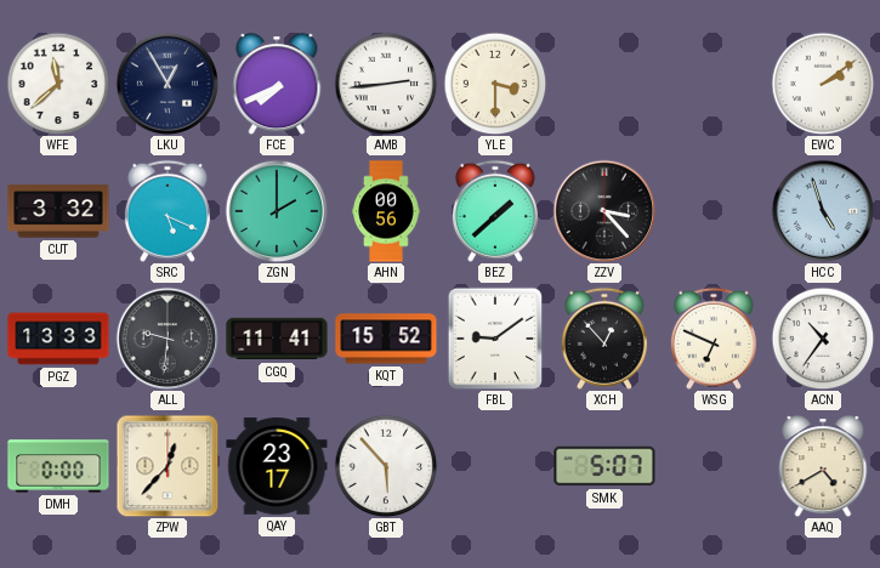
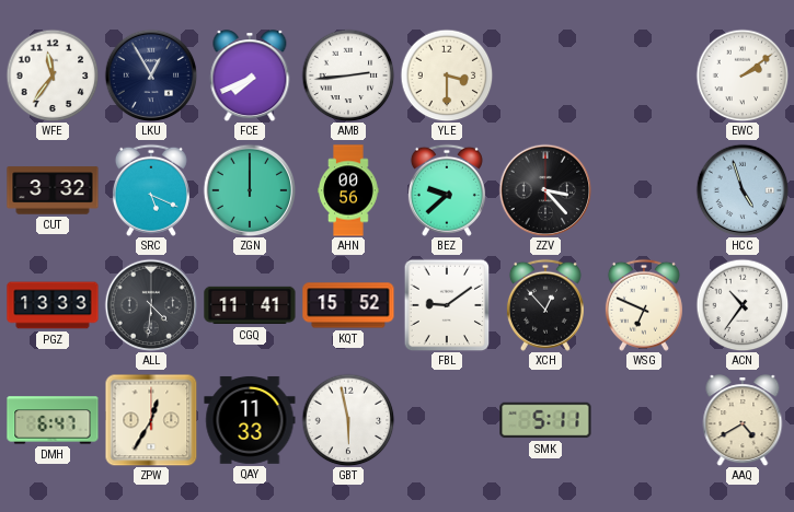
WFE: 11:38 -> 11:36
ZGN: 2:00 -> 12:00
BEZ: 1:38 -> 9:38
ALL: 9:31 -> 4:31
DMH: 0:00 -> 6:47
ZPW: 12:37 -> 12:35
QAY: 23:17 -> 11:33
GBT: 5:53 -> 5:58
SMK: 5:07 -> 5:11
